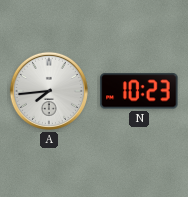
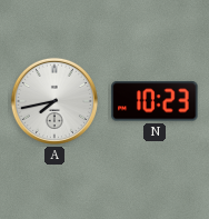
A: 7:44 -> 7:43
